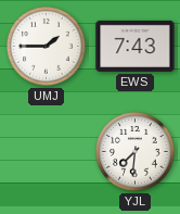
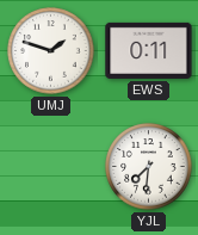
UMJ: 1:45 -> 1:48
EWS: 7:43 -> 0:11
